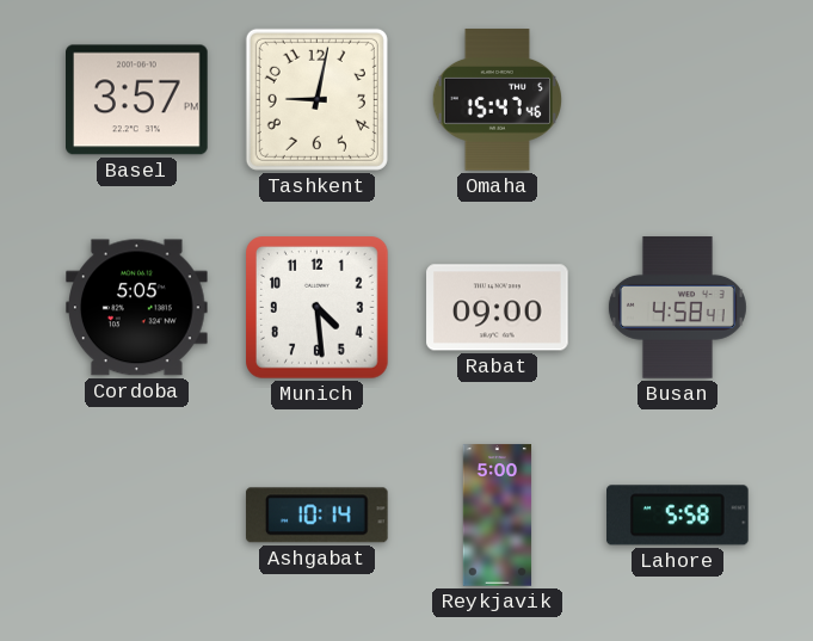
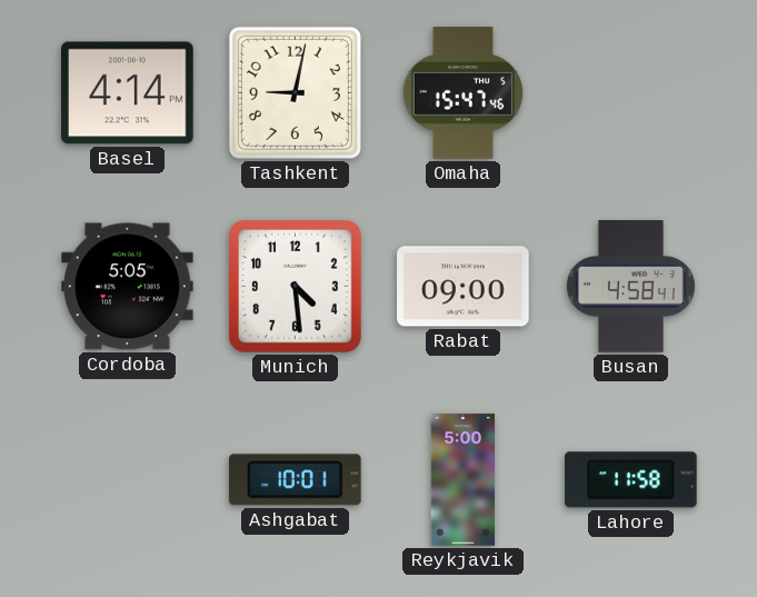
Basel: 3:57 -> 4:14
Ashgabat: 10:14 -> 10:01
Lahore: 5:58 -> 11:58
